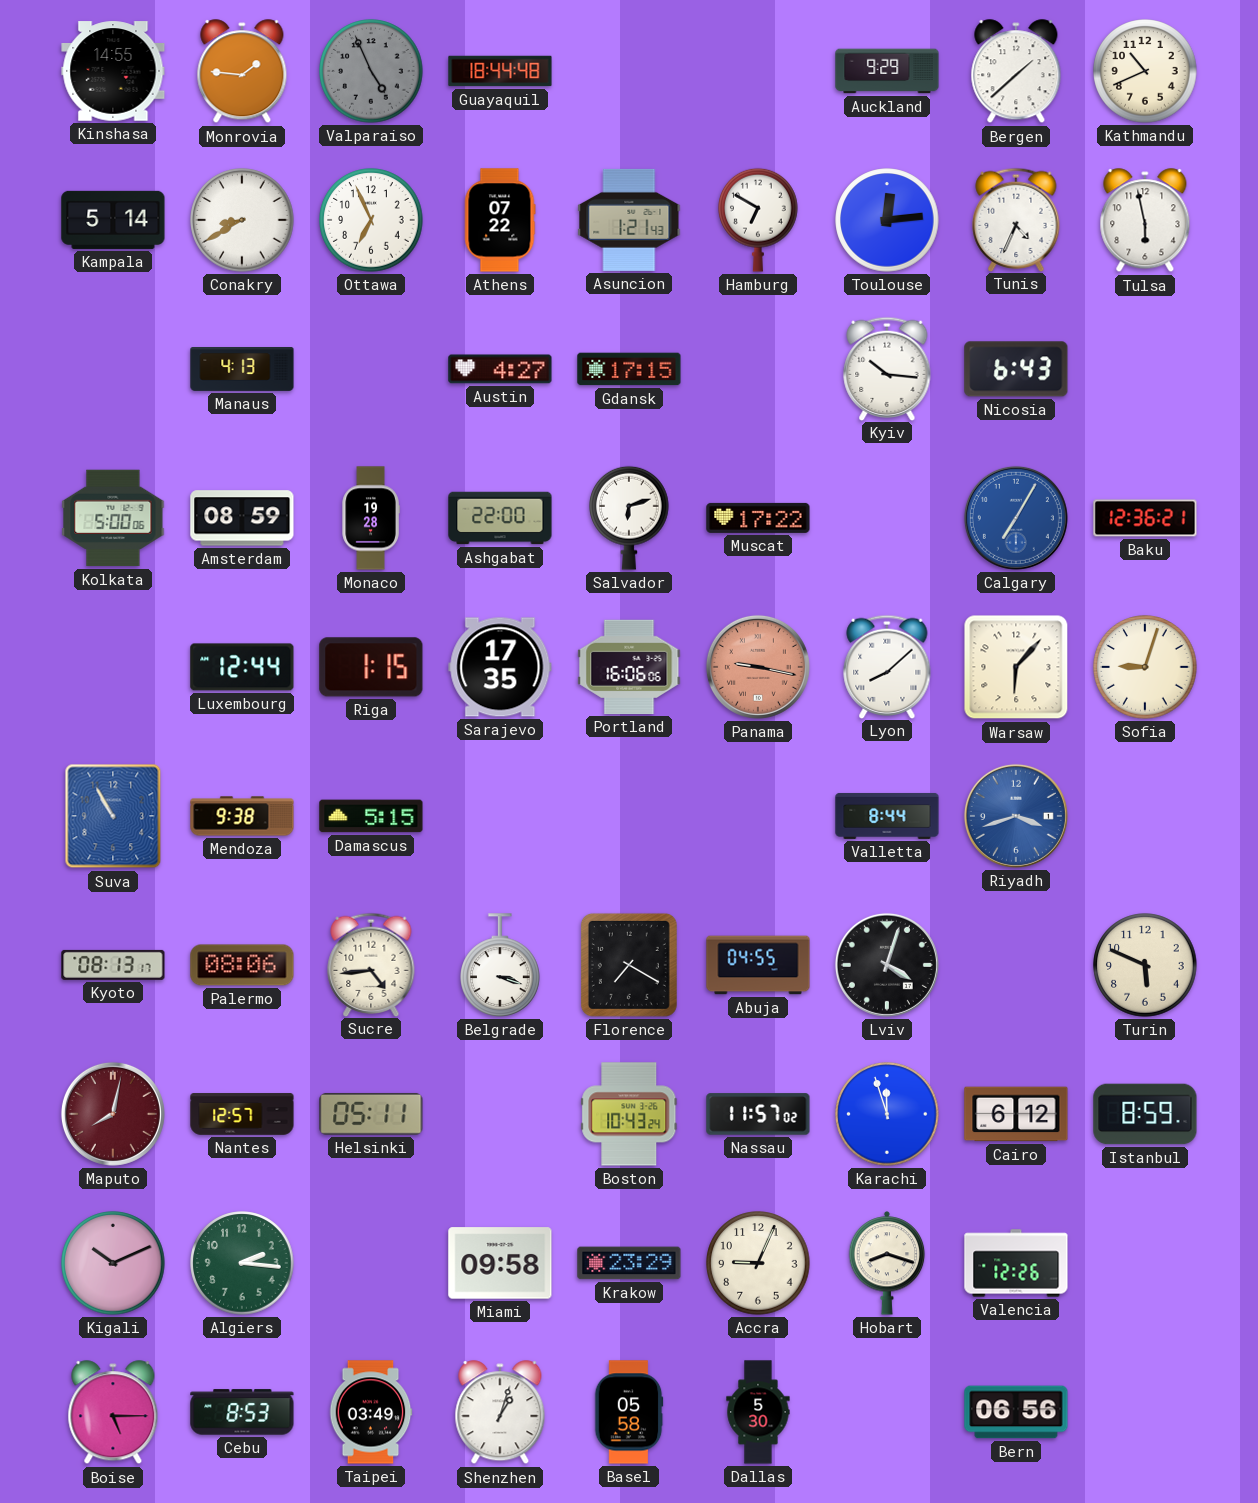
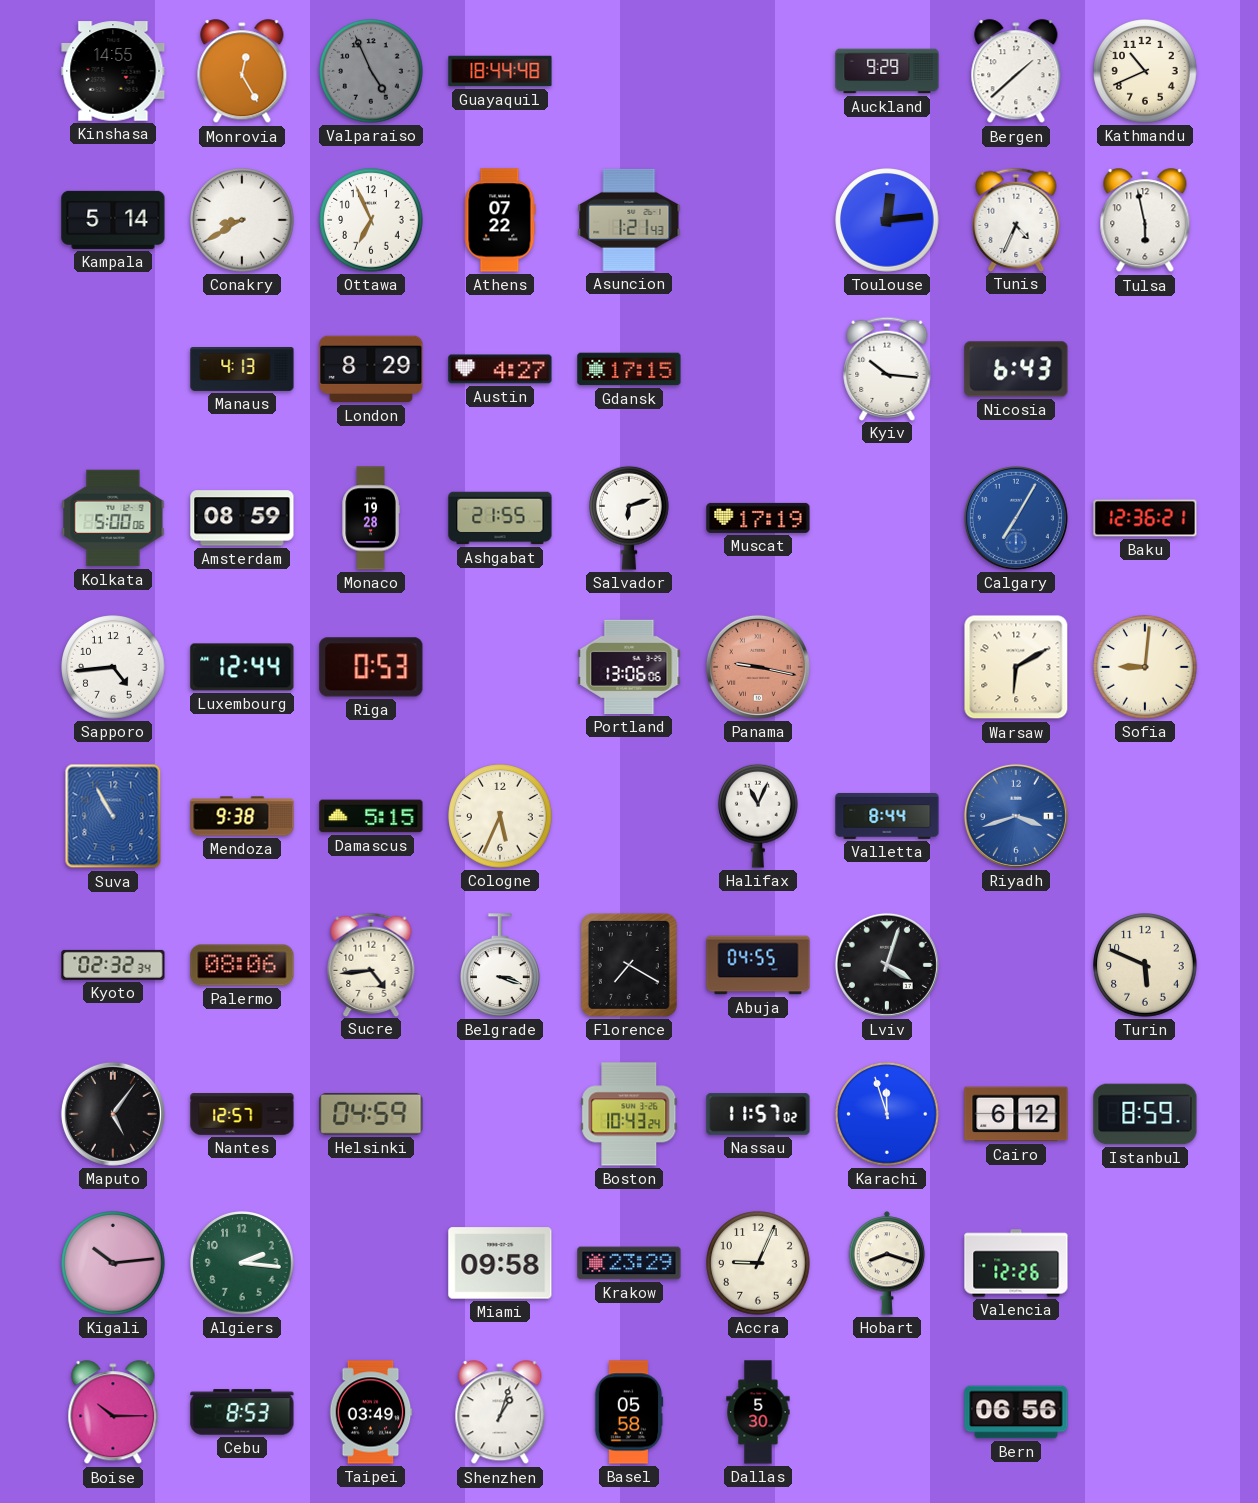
Monrovia: 1:46 -> 12:25
Hamburg: 6:50 -> none
London: none -> 8:29
Ashgabat: 22:00 -> 21:55
Muscat: 17:22 -> 17:19
Sapporo: none -> 4:44
Riga: 1:15 -> 0:53
Sarajevo: 17:35 -> none
Portland: 16:06 -> 13:06
Lyon: 8:08 -> none
Warsaw: 6:07 -> 6:10
Sofia: 9:03 -> 9:01
Cologne: none -> 5:34
Halifax: none -> 11:04
Kyoto: 08:13 -> 02:32
Maputo: 8:02 -> 5:06
Maputo dial: burgundy -> black
Helsinki: 05:11 -> 04:59
Kigali: 10:11 -> 10:14
Boise: 5:15 -> 10:15
